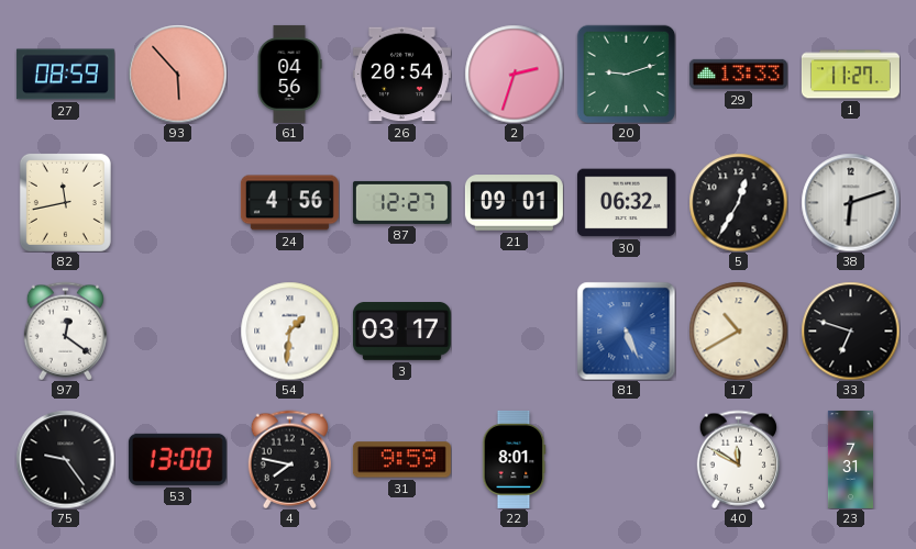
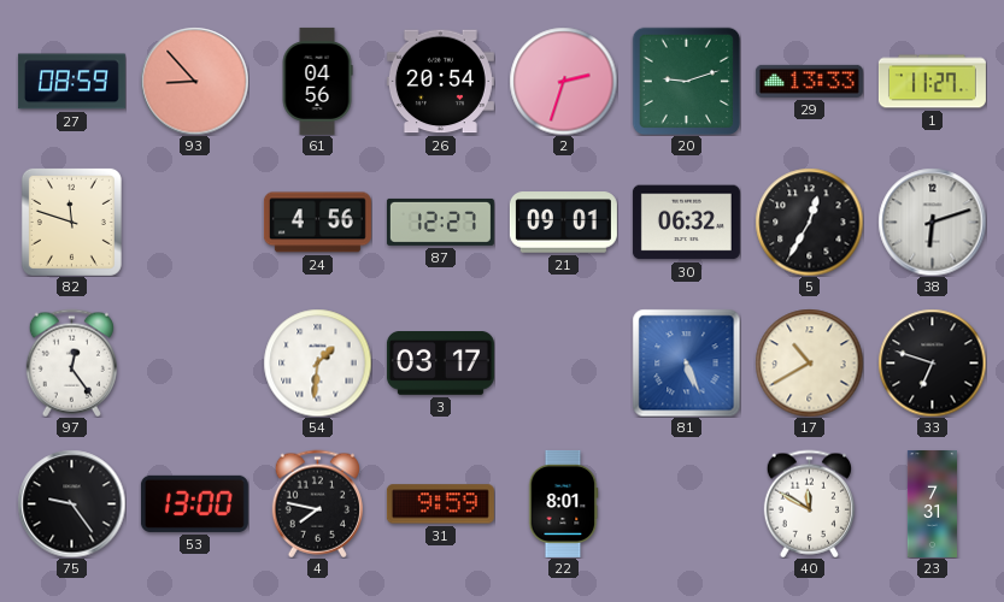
93: 5:53 -> 8:53
82: 11:43 -> 11:48
97: 12:21 -> 12:24
